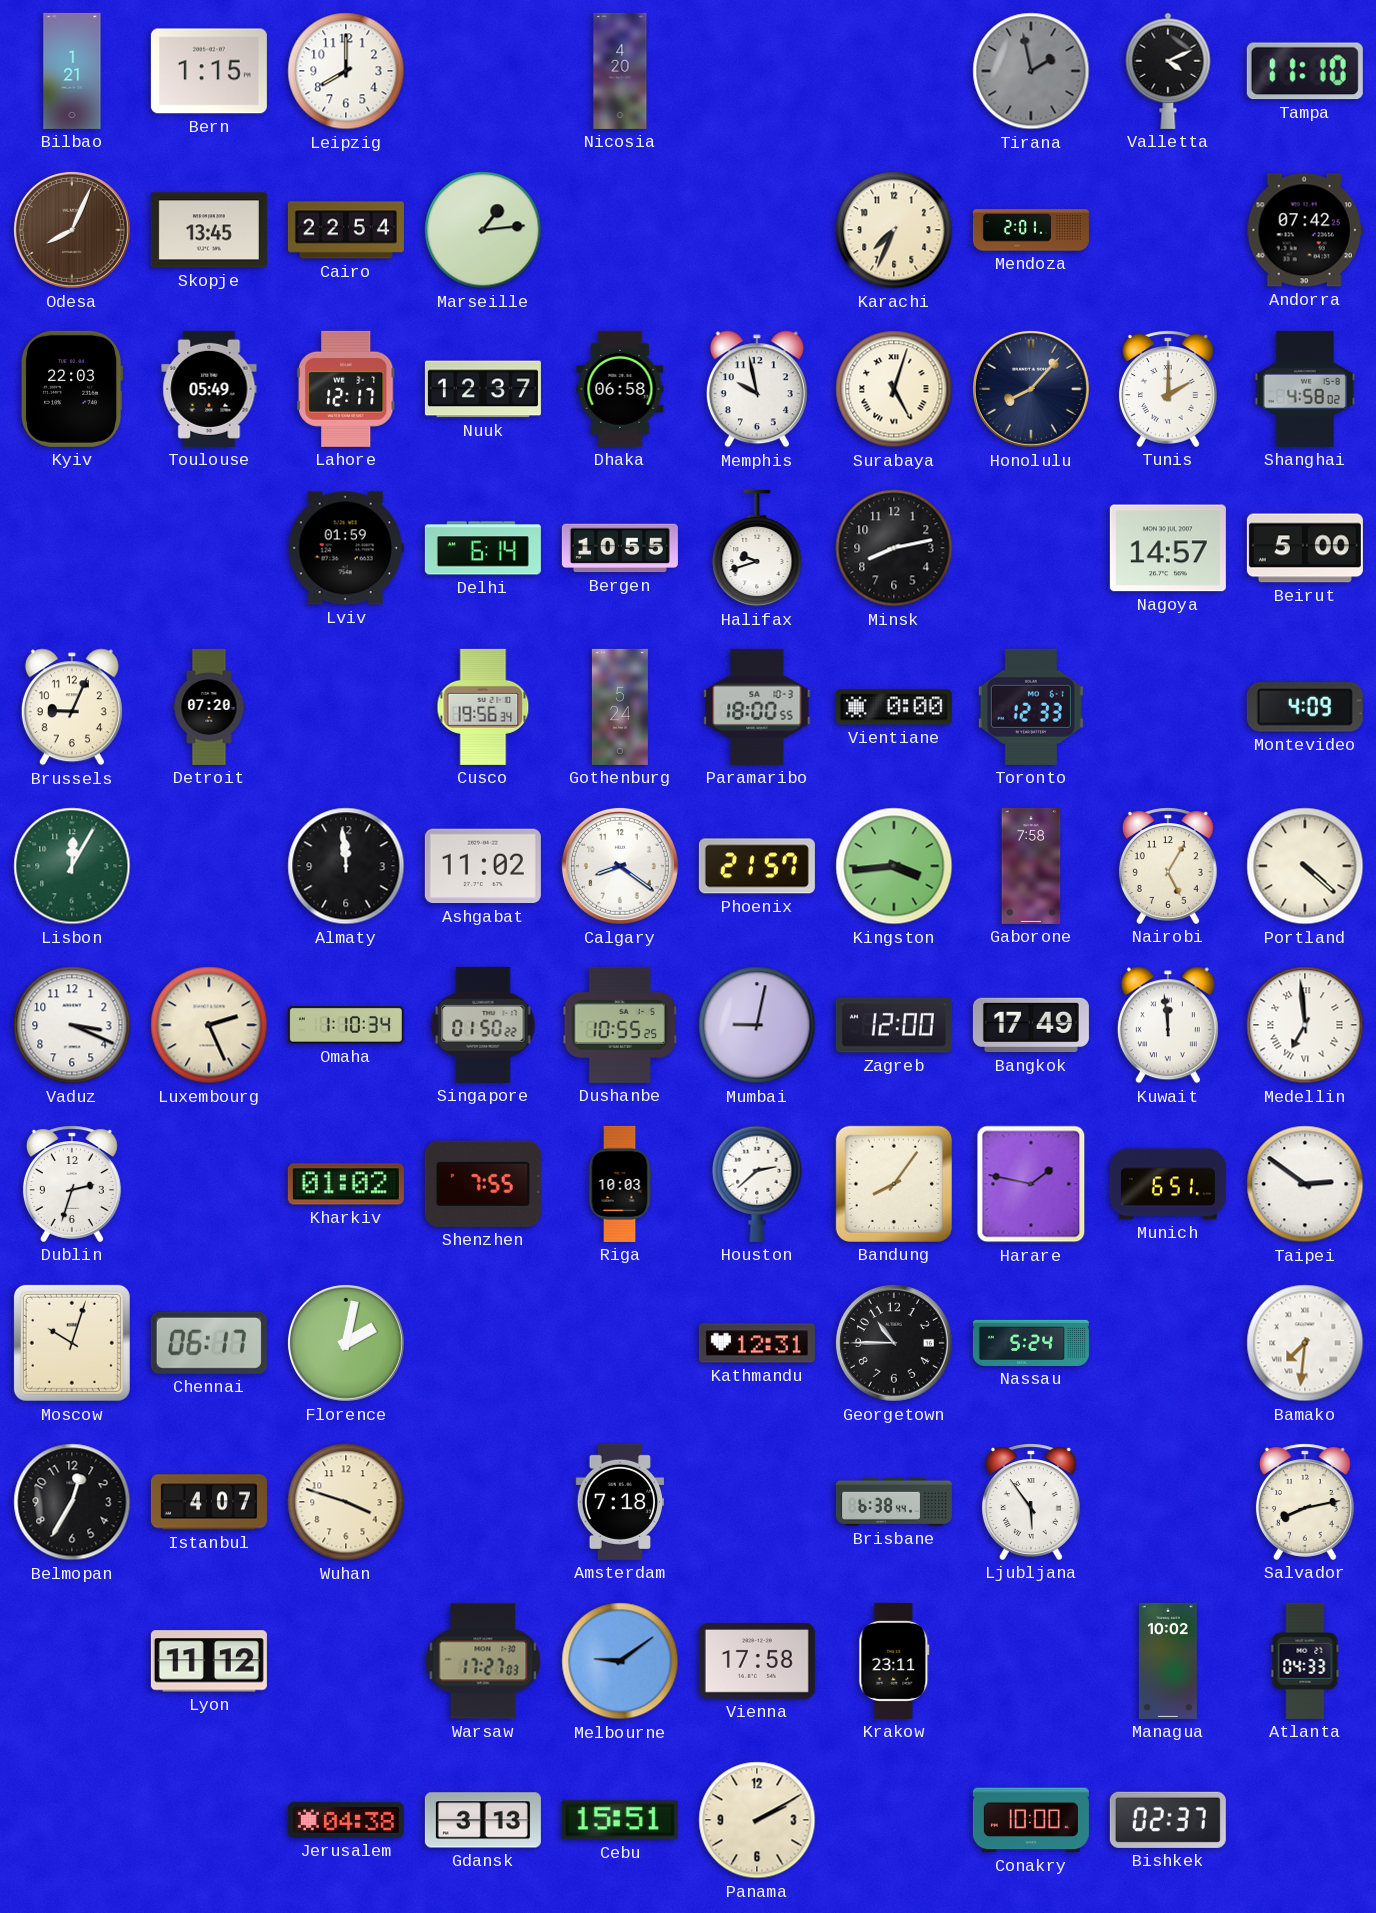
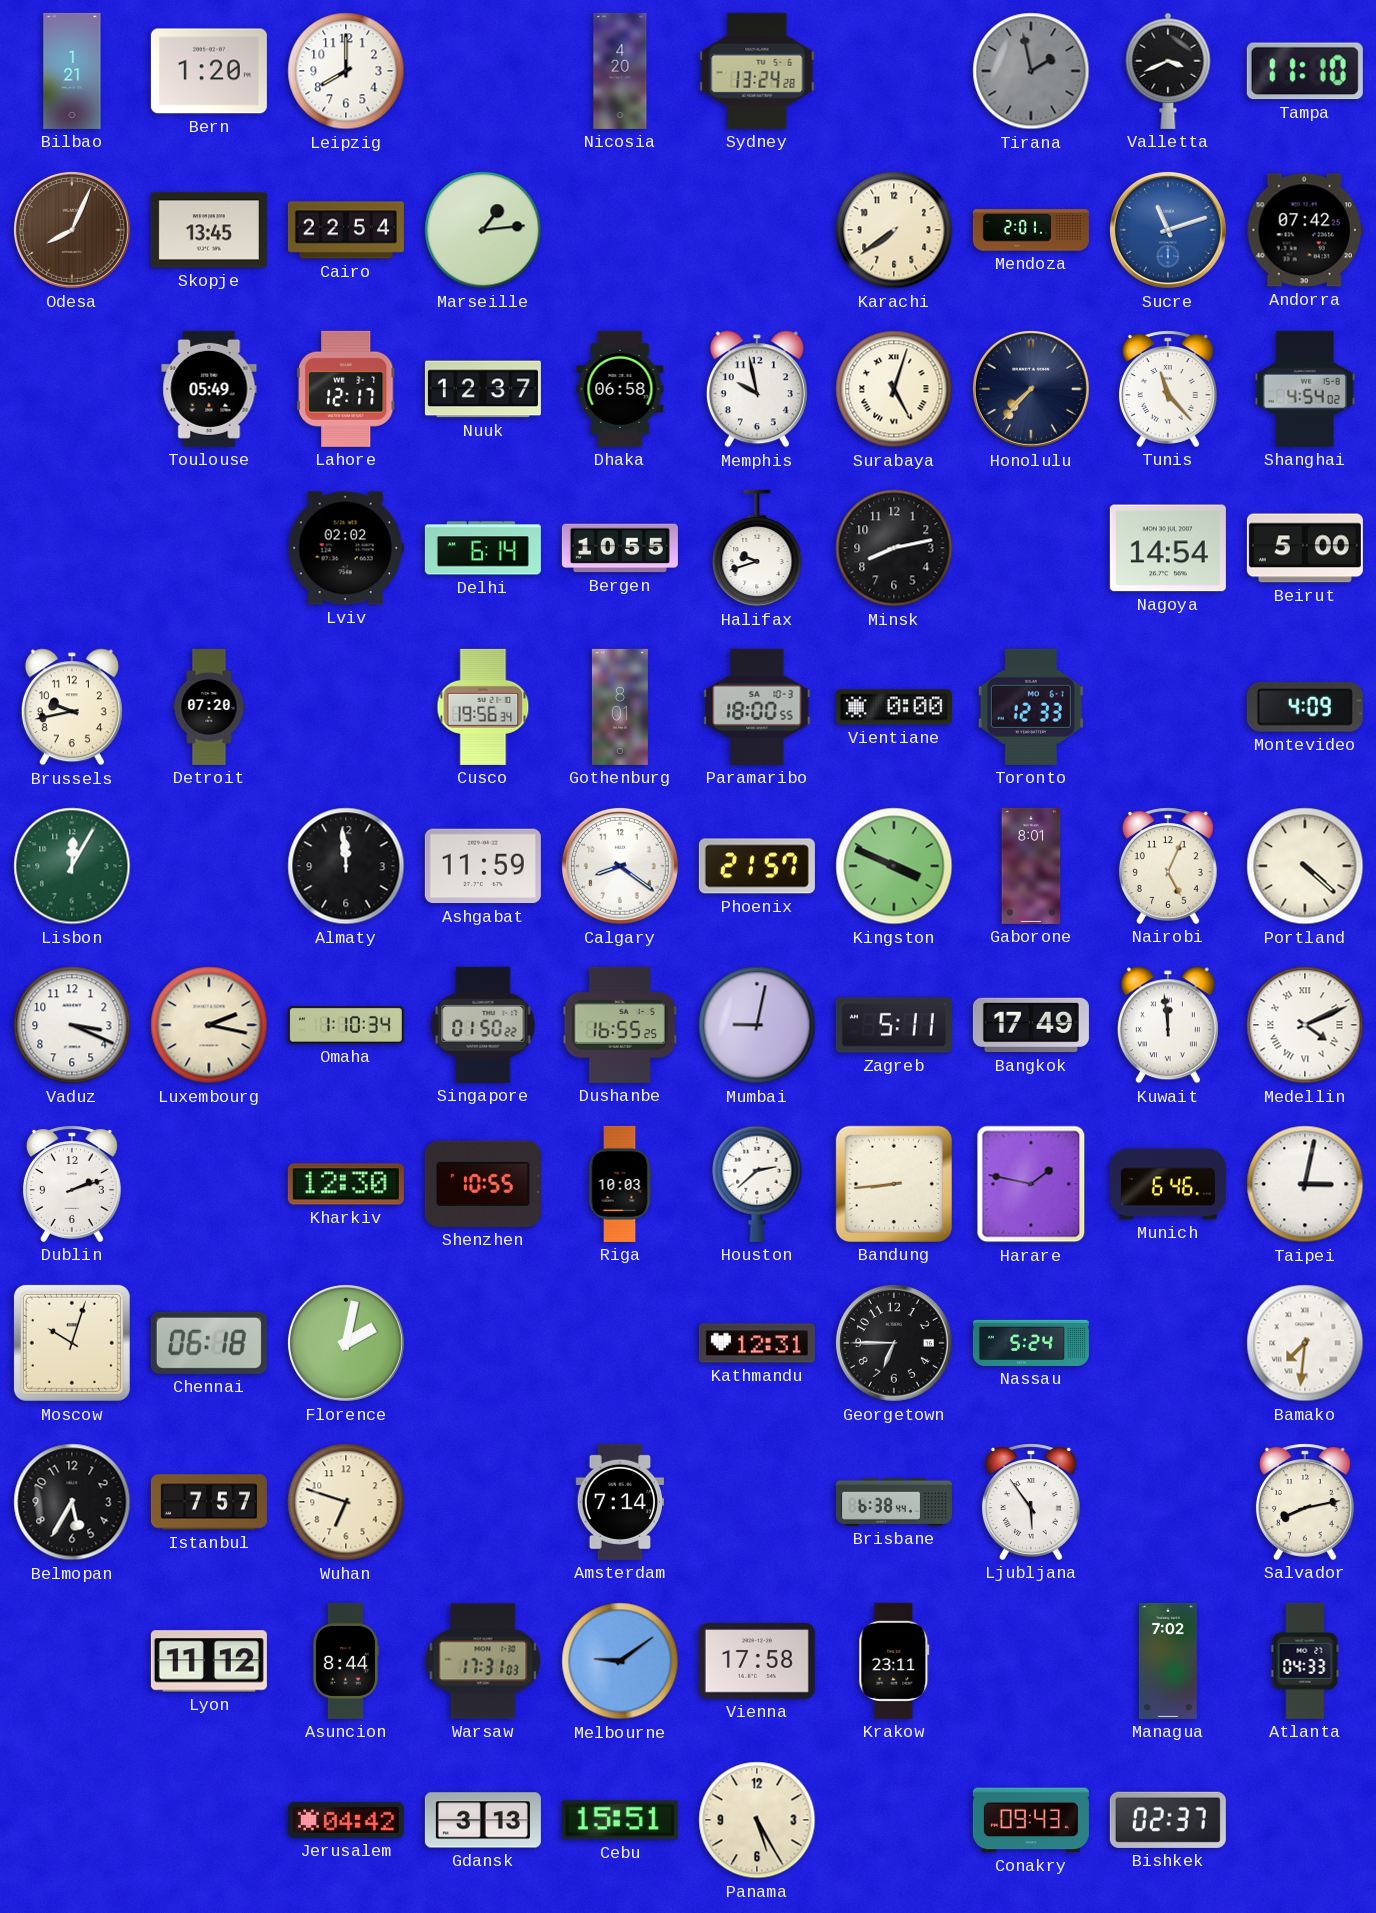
Bern: 1:15 -> 1:20
Sydney: none -> 13:24
Valletta: 4:11 -> 3:41
Karachi: 7:34 -> 7:39
Sucre: none -> 11:12
Kyiv: 22:03 -> none
Honolulu: 8:07 -> 7:37
Tunis: 2:00 -> 11:23
Shanghai: 4:58 -> 4:54
Lviv: 01:59 -> 02:02
Nagoya: 14:57 -> 14:54
Brussels: 9:04 -> 9:43
Gothenburg: 5:24 -> 8:01
Ashgabat: 11:02 -> 11:59
Kingston: 3:44 -> 3:49
Gaborone: 7:58 -> 8:01
Nairobi: 5:05 -> 5:04
Luxembourg: 2:26 -> 2:17
Dushanbe: 10:55 -> 16:55
Zagreb: 12:00 -> 5:11
Medellin: 6:59 -> 4:11
Dublin: 2:33 -> 2:12
Kharkiv: 01:02 -> 12:30
Shenzhen: 7:55 -> 10:55
Bandung: 8:06 -> 8:44
Munich: 6:51 -> 6:46
Taipei: 2:51 -> 3:02
Chennai: 06:17 -> 06:18
Georgetown: 10:45 -> 6:45
Belmopan: 12:35 -> 5:35
Istanbul: 4:07 -> 7:57
Wuhan: 3:48 -> 6:48
Amsterdam: 7:18 -> 7:14
Asuncion: none -> 8:44
Warsaw: 17:27 -> 17:31
Managua: 10:02 -> 7:02
Jerusalem: 04:38 -> 04:42
Panama: 2:10 -> 5:25
Conakry: 10:00 -> 09:43
